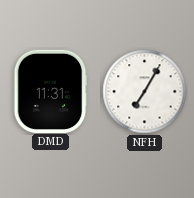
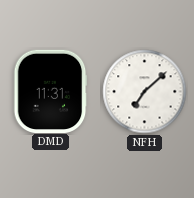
NFH: 7:05 -> 7:08
